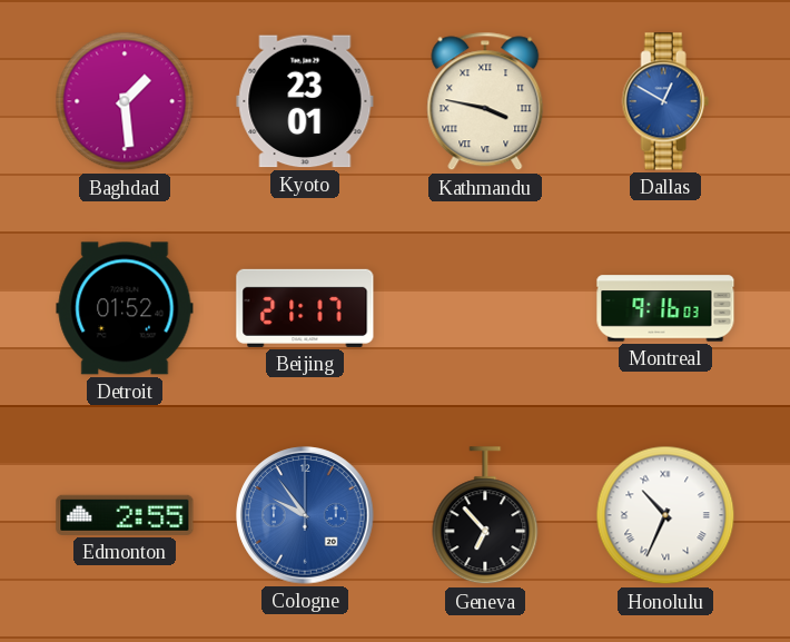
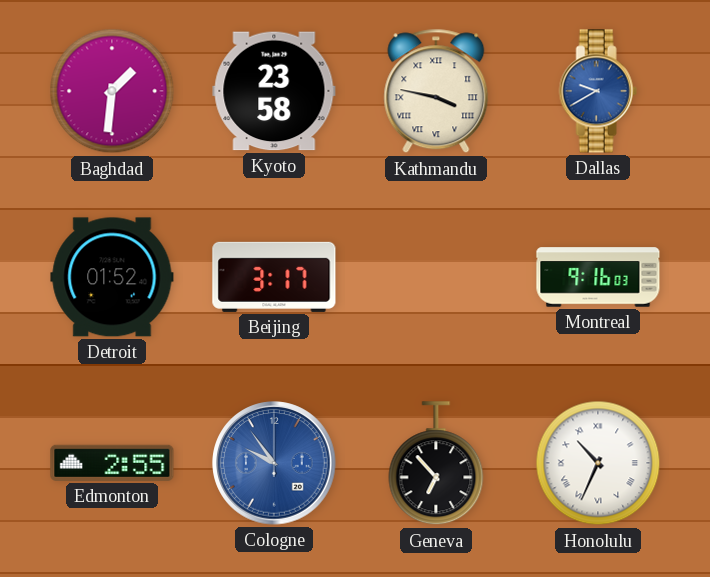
Baghdad: 1:29 -> 1:31
Kyoto: 23:01 -> 23:58
Dallas: 12:50 -> 9:40
Beijing: 21:17 -> 3:17
